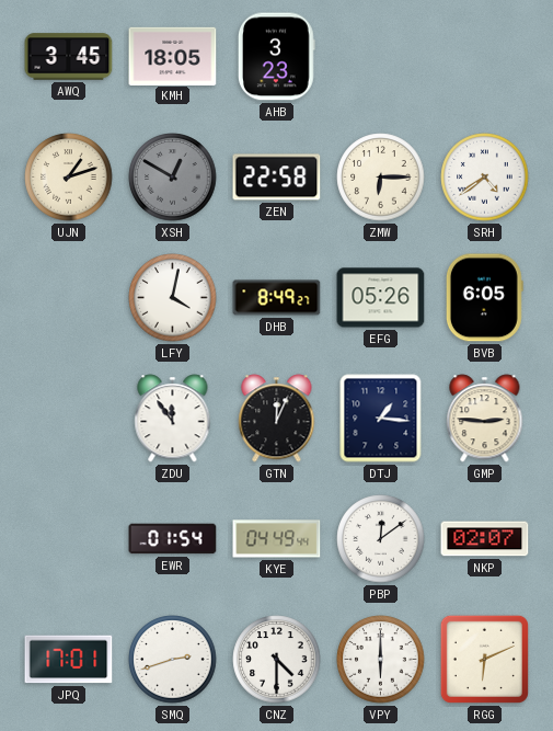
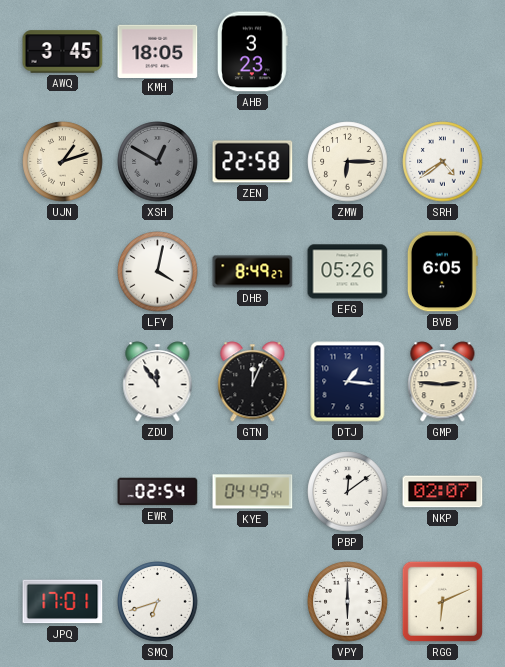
EWR: 01:54 -> 02:54
SMQ: 2:42 -> 6:42
CNZ: 4:30 -> none
